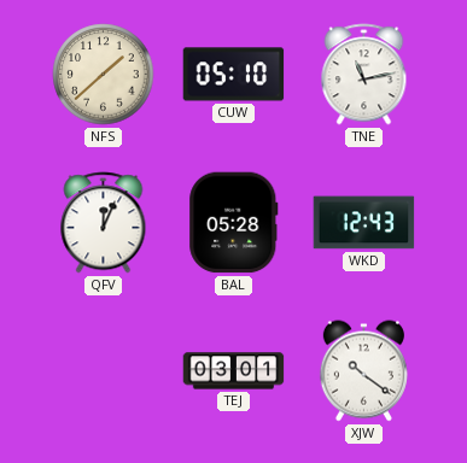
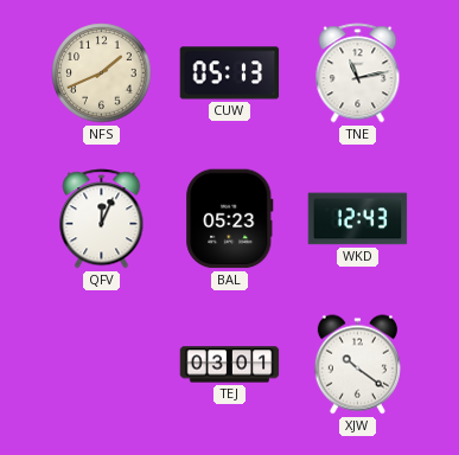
NFS: 1:38 -> 1:41
CUW: 05:10 -> 05:13
BAL: 05:28 -> 05:23
